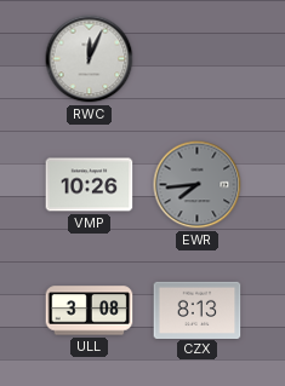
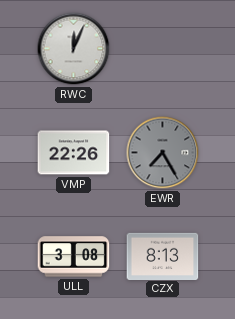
VMP: 10:26 -> 22:26
EWR: 7:44 -> 7:25
